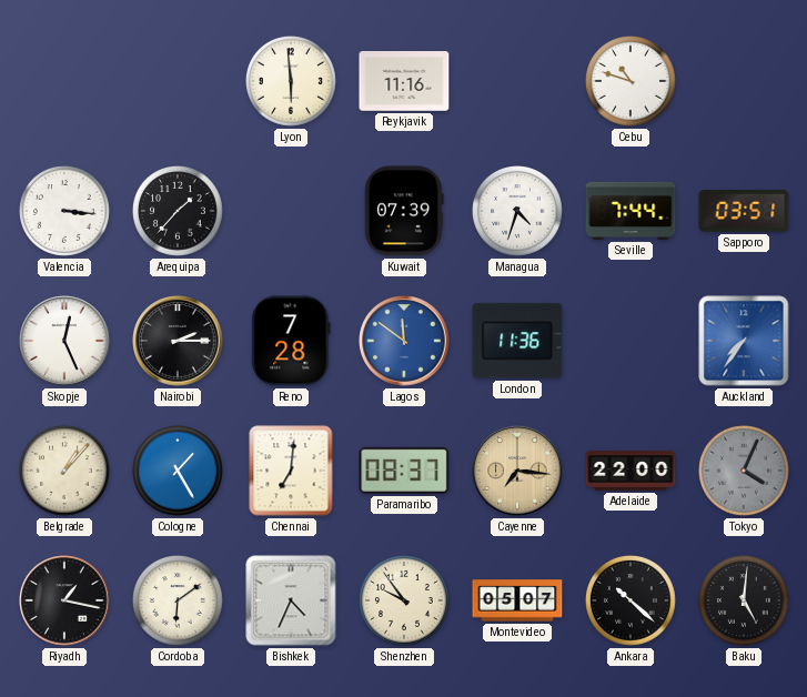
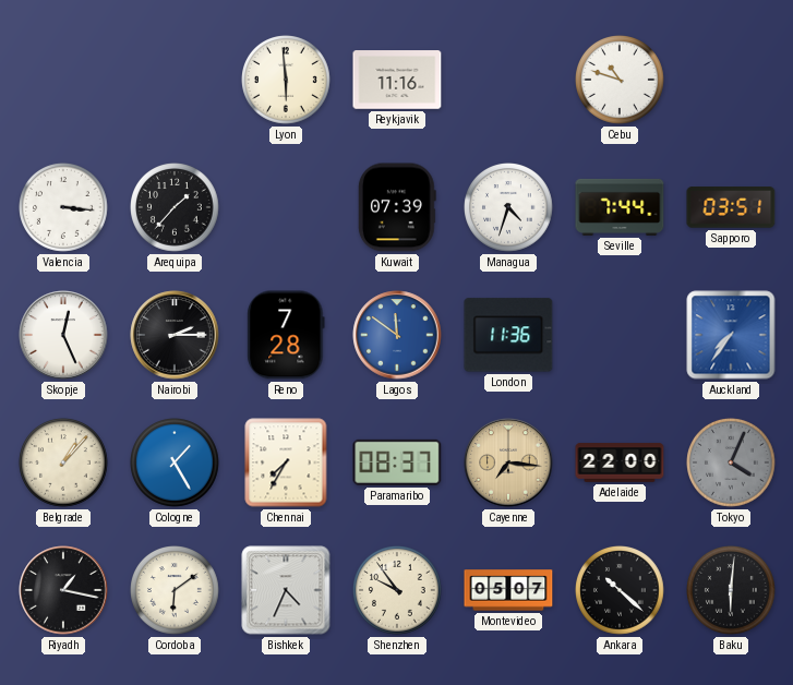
Chennai: 7:01 -> 7:35
Baku: 5:01 -> 6:01
